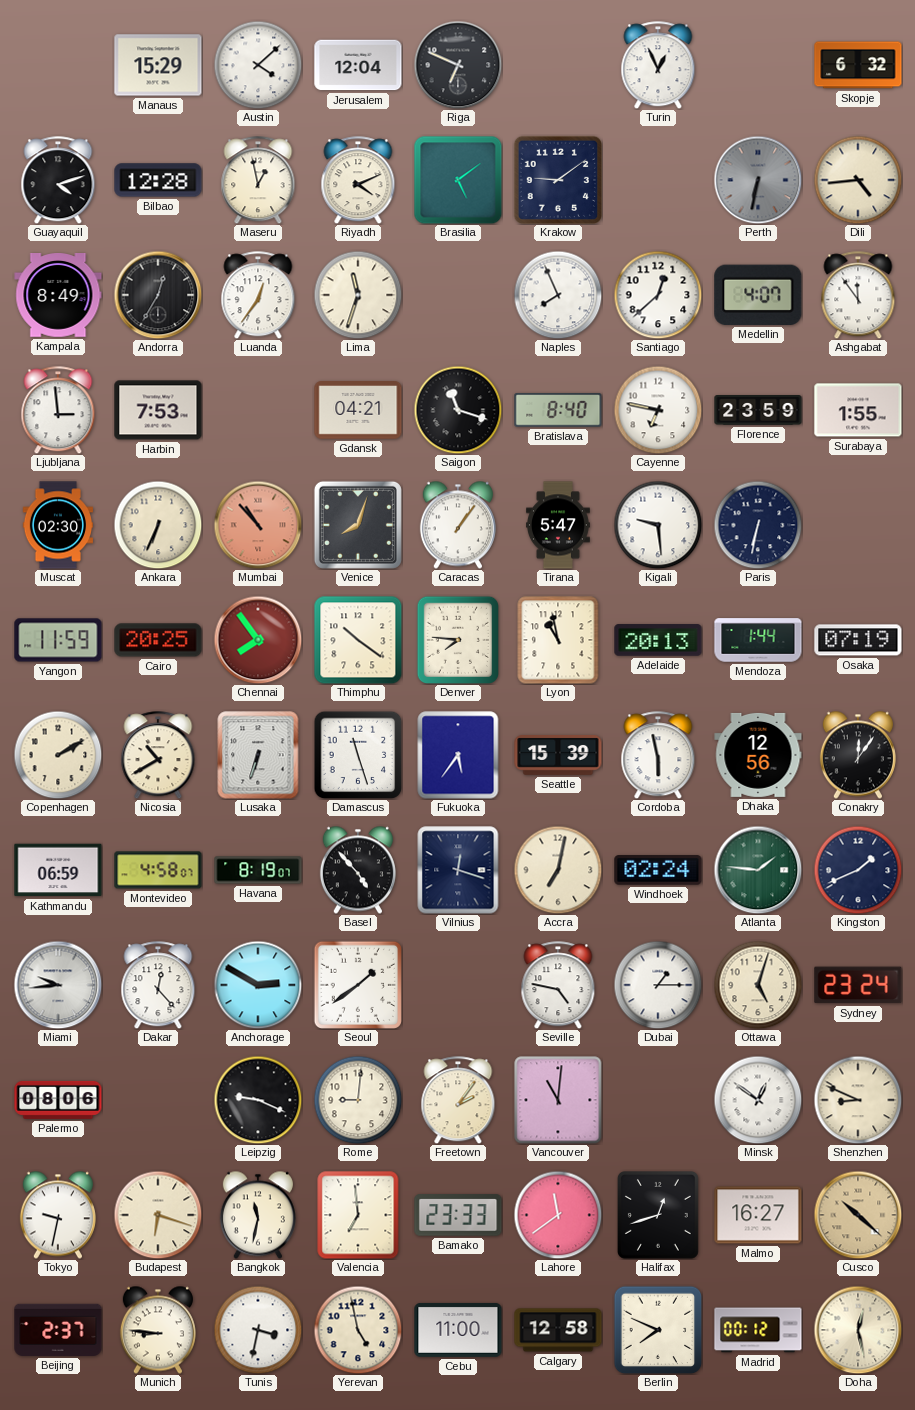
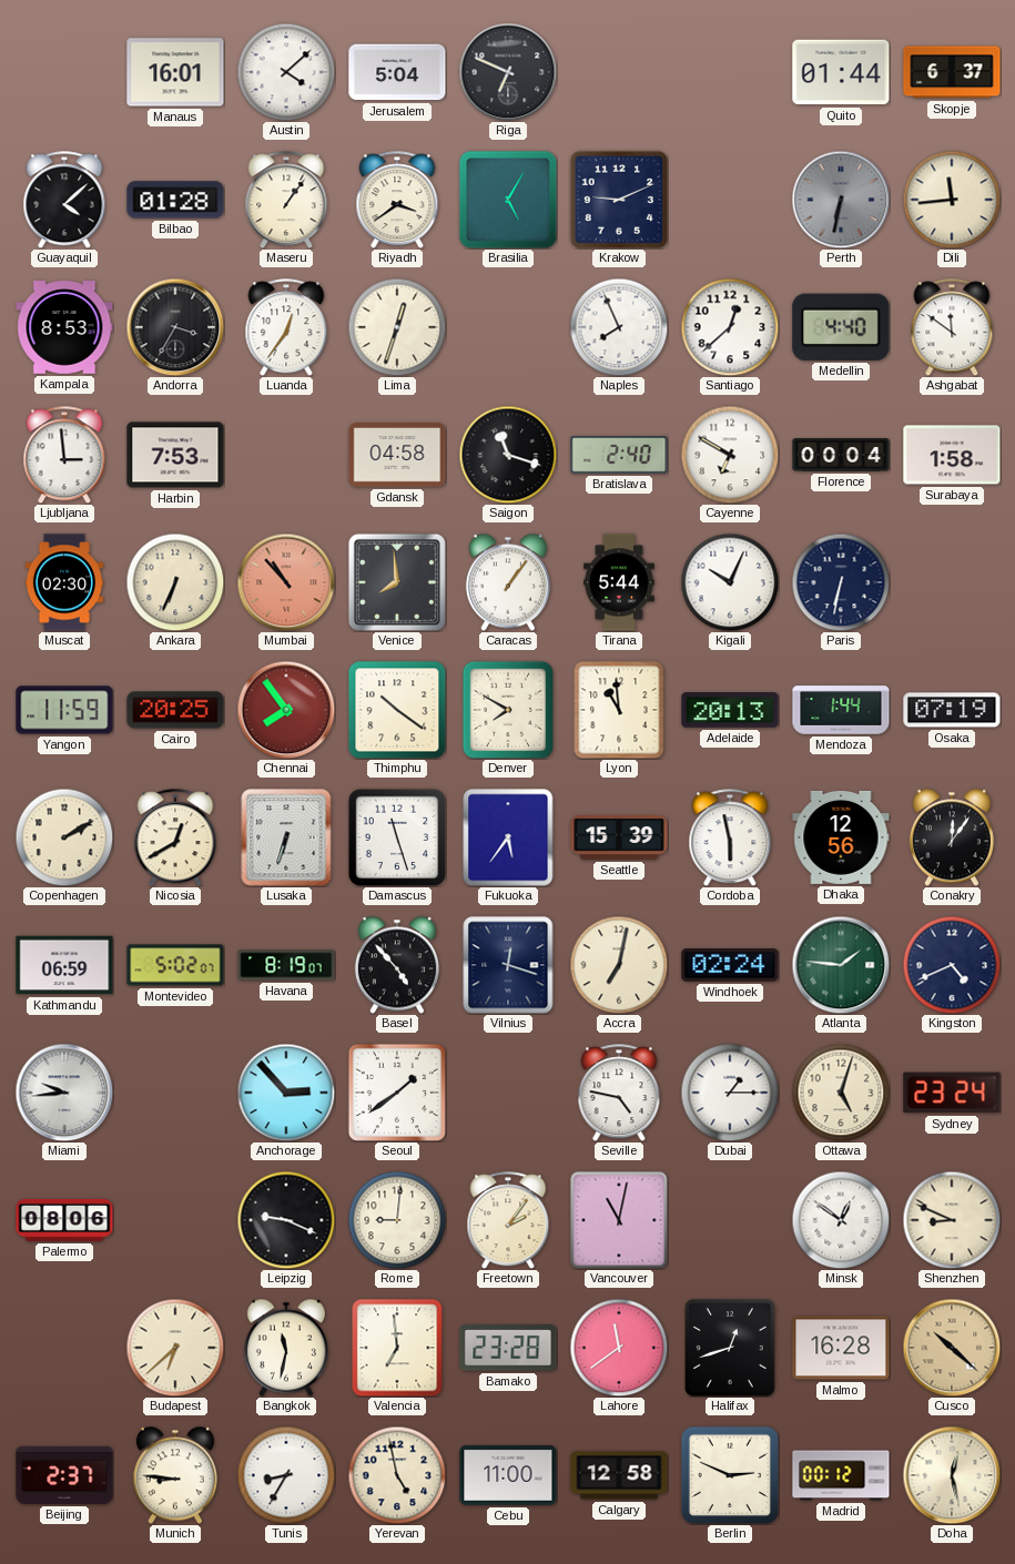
Manaus: 15:29 -> 16:01
Jerusalem: 12:04 -> 5:04
Turin: 12:56 -> none
Quito: none -> 01:44
Skopje: 6:32 -> 6:37
Guayaquil: 4:12 -> 4:08
Bilbao: 12:28 -> 01:28
Maseru: 12:58 -> 1:06
Riyadh: 4:11 -> 3:39
Brasilia: 5:09 -> 5:05
Krakow: 9:09 -> 9:11
Dili: 4:44 -> 11:44
Kampala: 8:49 -> 8:53
Andorra: 12:35 -> 3:35
Lima: 11:33 -> 12:33
Medellin: 4:07 -> 4:40
Ashgabat: 11:54 -> 11:51
Gdansk: 04:21 -> 04:58
Bratislava: 8:40 -> 2:40
Cayenne: 6:47 -> 6:50
Florence: 23:59 -> 00:04
Surabaya: 1:55 -> 1:58
Venice: 8:03 -> 7:59
Tirana: 5:47 -> 5:44
Kigali: 9:29 -> 10:04
Denver: 7:46 -> 7:50
Lyon: 10:58 -> 10:59
Nicosia: 10:40 -> 12:40
Montevideo: 4:58 -> 5:02
Kingston: 1:41 -> 4:41
Dakar: 12:23 -> none
Anchorage: 2:50 -> 2:53
Vancouver: 11:01 -> 11:02
Tokyo: 9:32 -> none
Budapest: 6:18 -> 6:38
Bamako: 23:33 -> 23:28
Malmo: 16:27 -> 16:28
Tunis: 3:32 -> 8:35
Berlin: 7:49 -> 2:49
